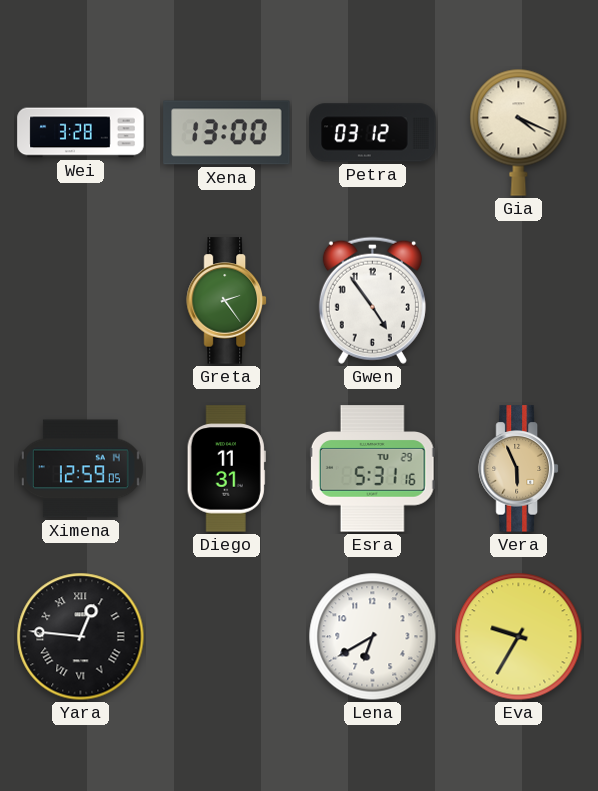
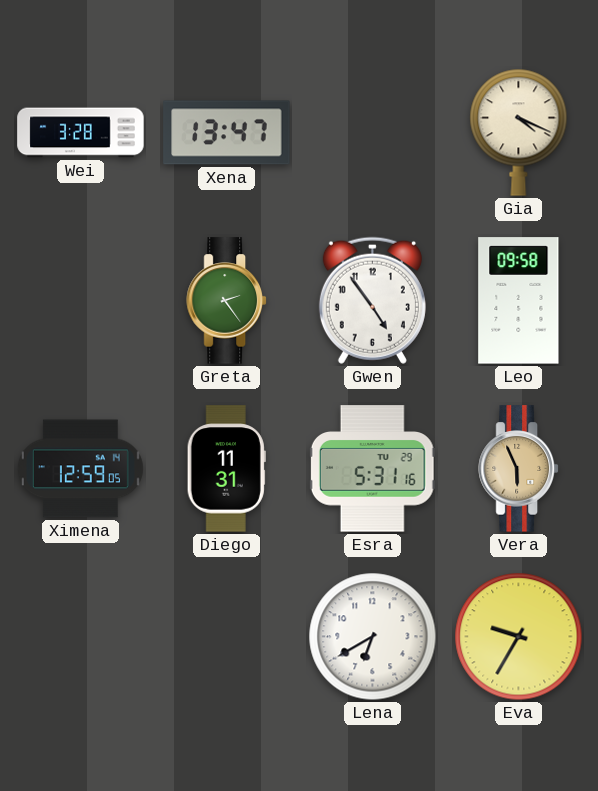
Xena: 13:00 -> 13:47
Petra: 03:12 -> none
Leo: none -> 09:58
Yara: 12:46 -> none
